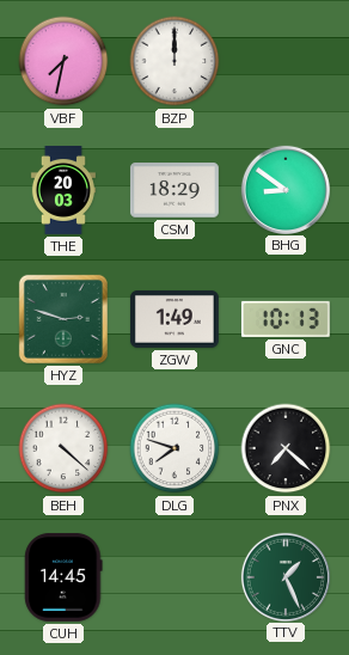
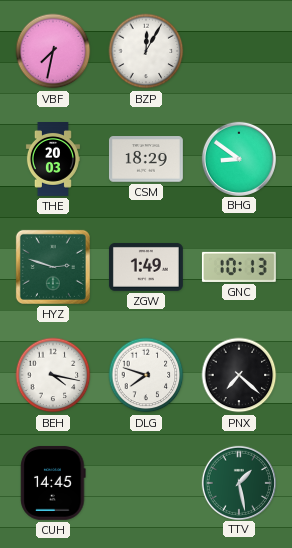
BZP: 12:00 -> 12:05
BEH: 4:22 -> 4:17
TTV: 1:26 -> 1:28
